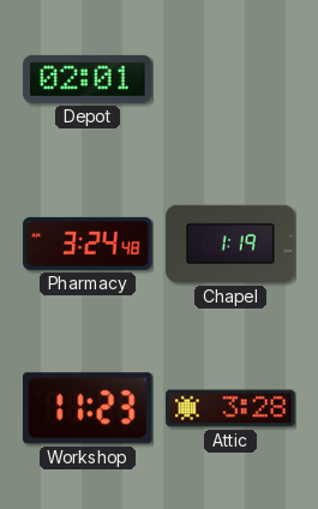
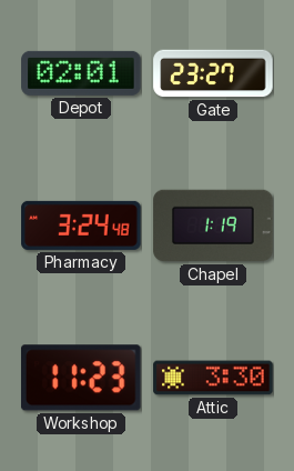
Gate: none -> 23:27
Attic: 3:28 -> 3:30
